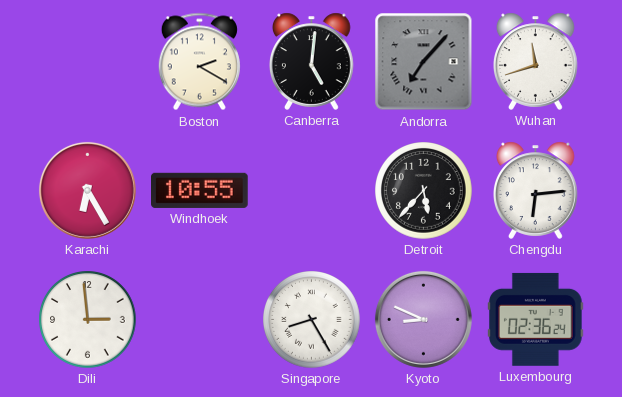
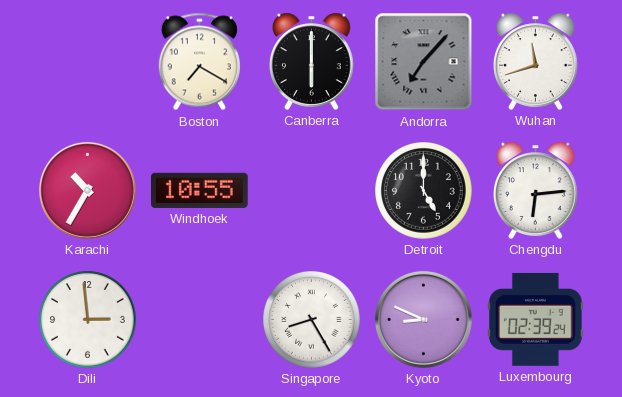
Boston: 2:20 -> 7:20
Canberra: 5:01 -> 6:00
Karachi: 6:25 -> 10:35
Detroit: 5:37 -> 5:00
Luxembourg: 02:36 -> 02:39
